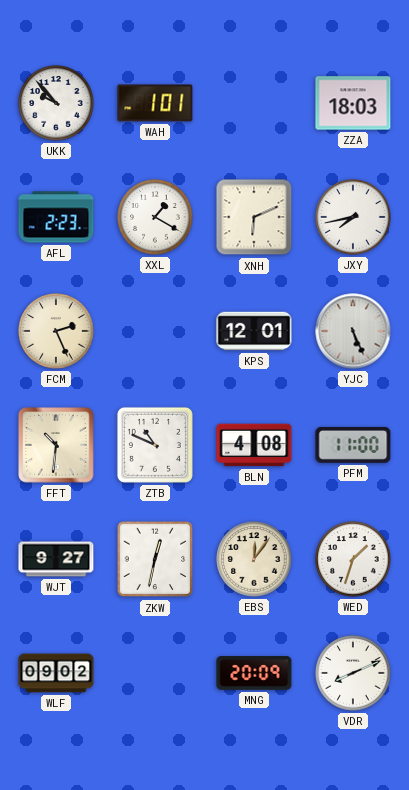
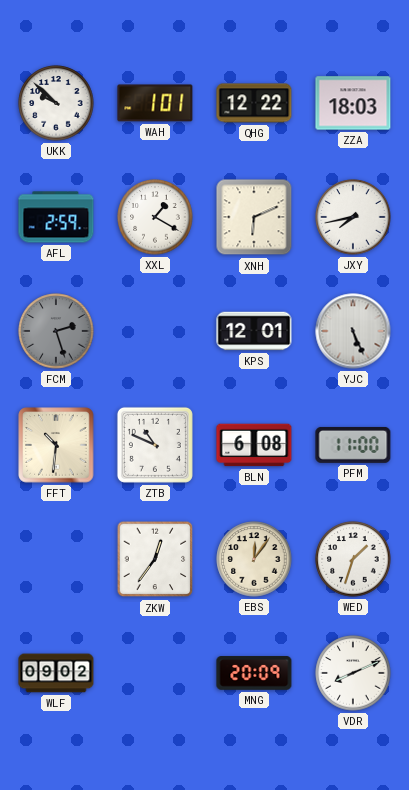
UKK: 9:53 -> 9:52
QHG: none -> 12:22
AFL: 2:23 -> 2:59
FCM: 2:26 -> 2:27
FCM dial: cream -> grey
BLN: 4:08 -> 6:08
WJT: 9:27 -> none
ZKW: 12:32 -> 12:36
